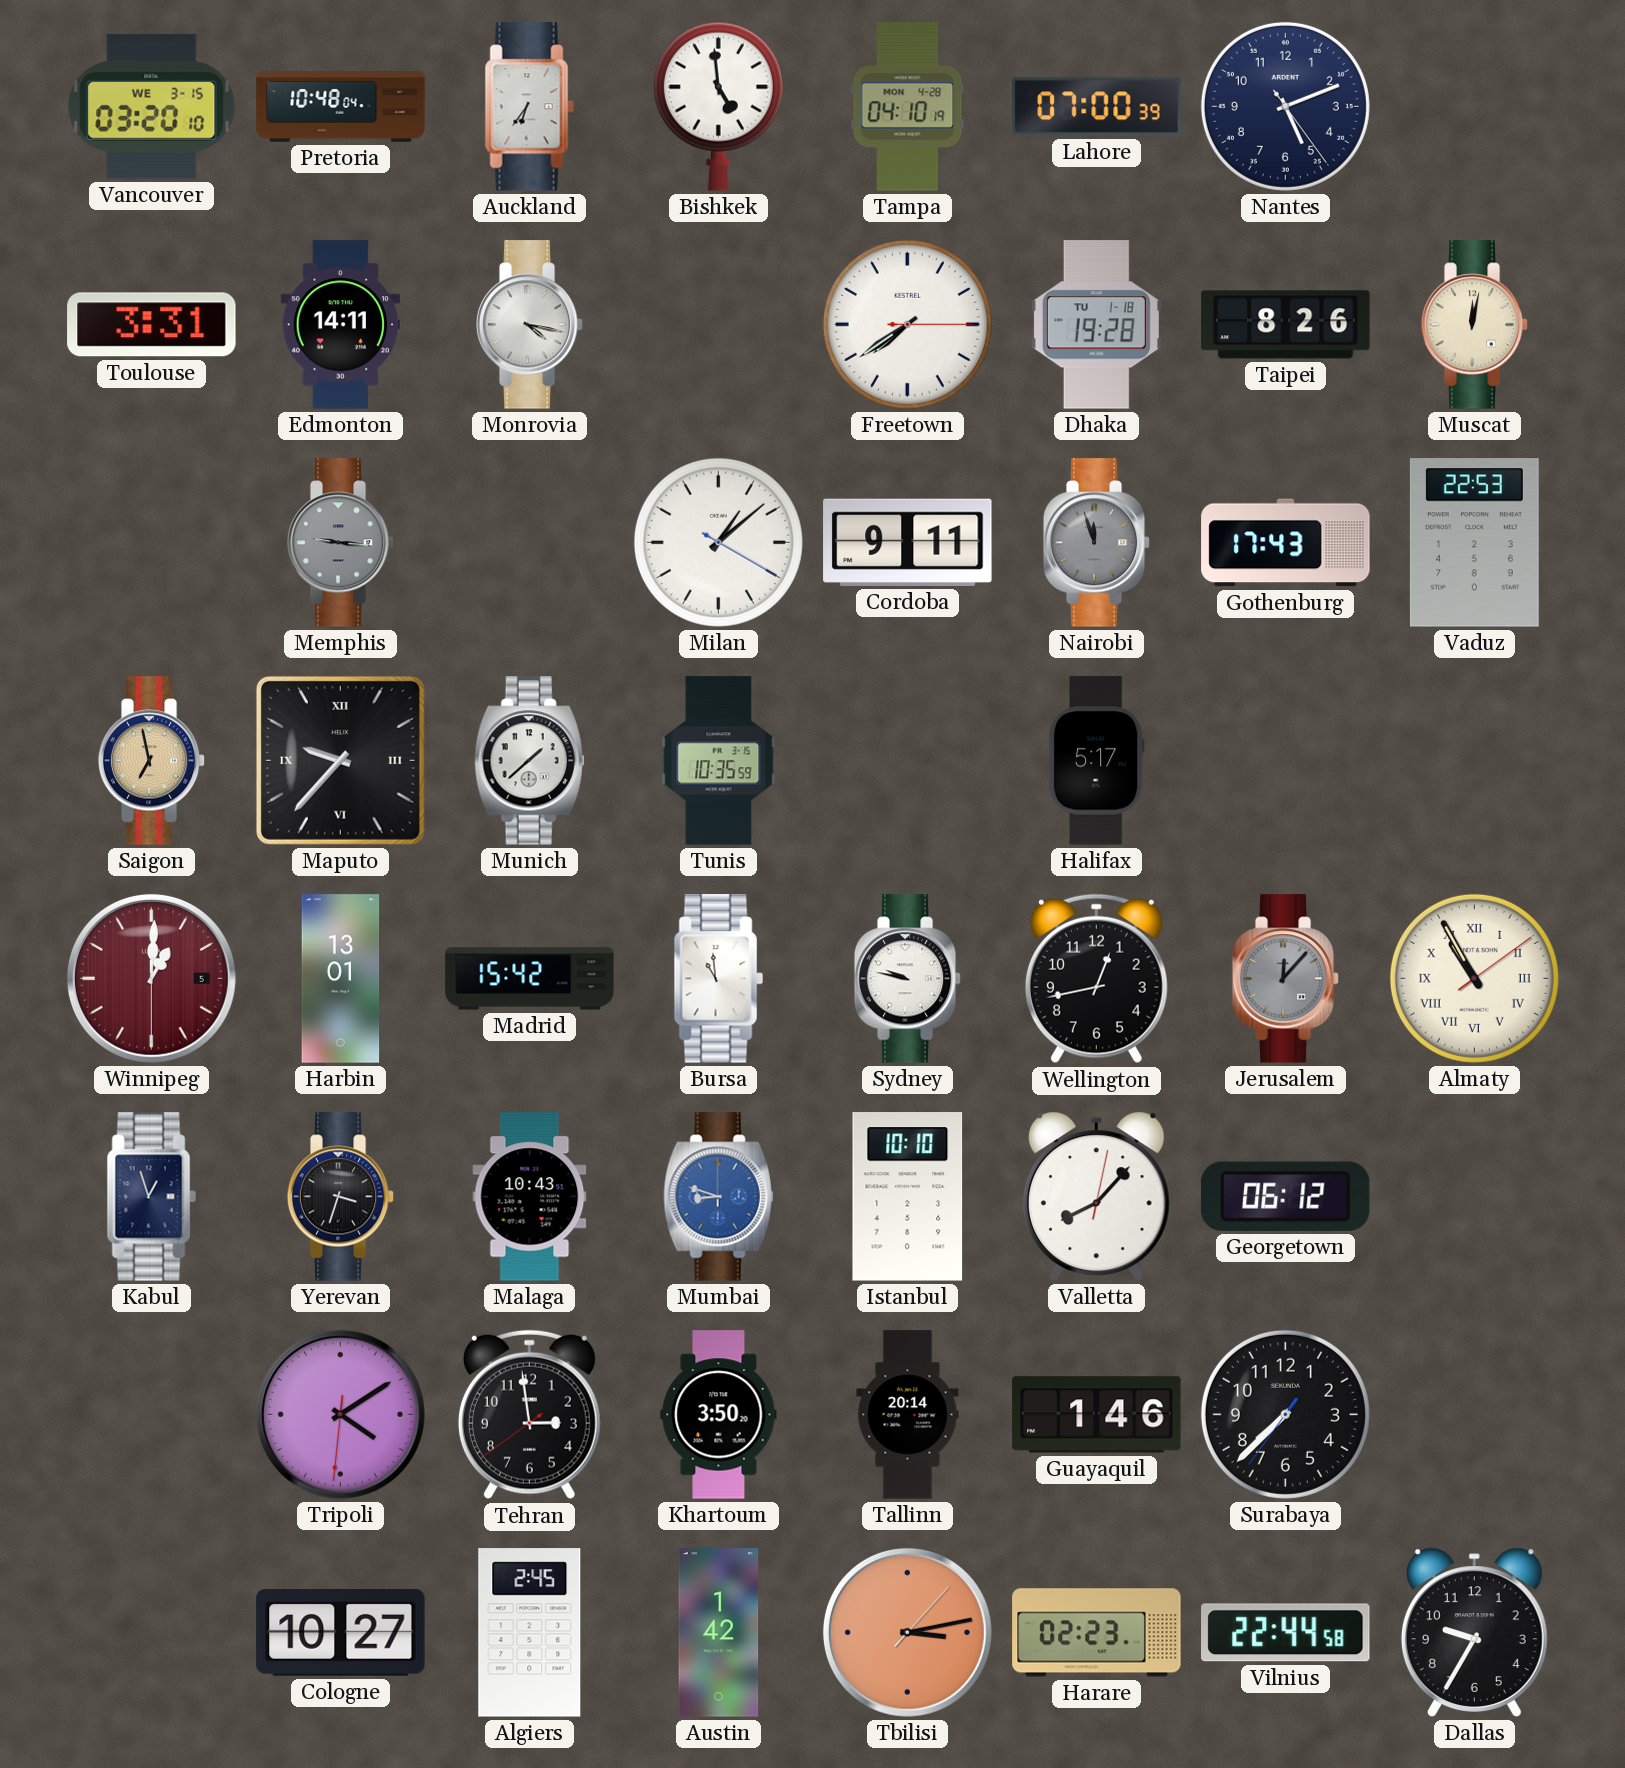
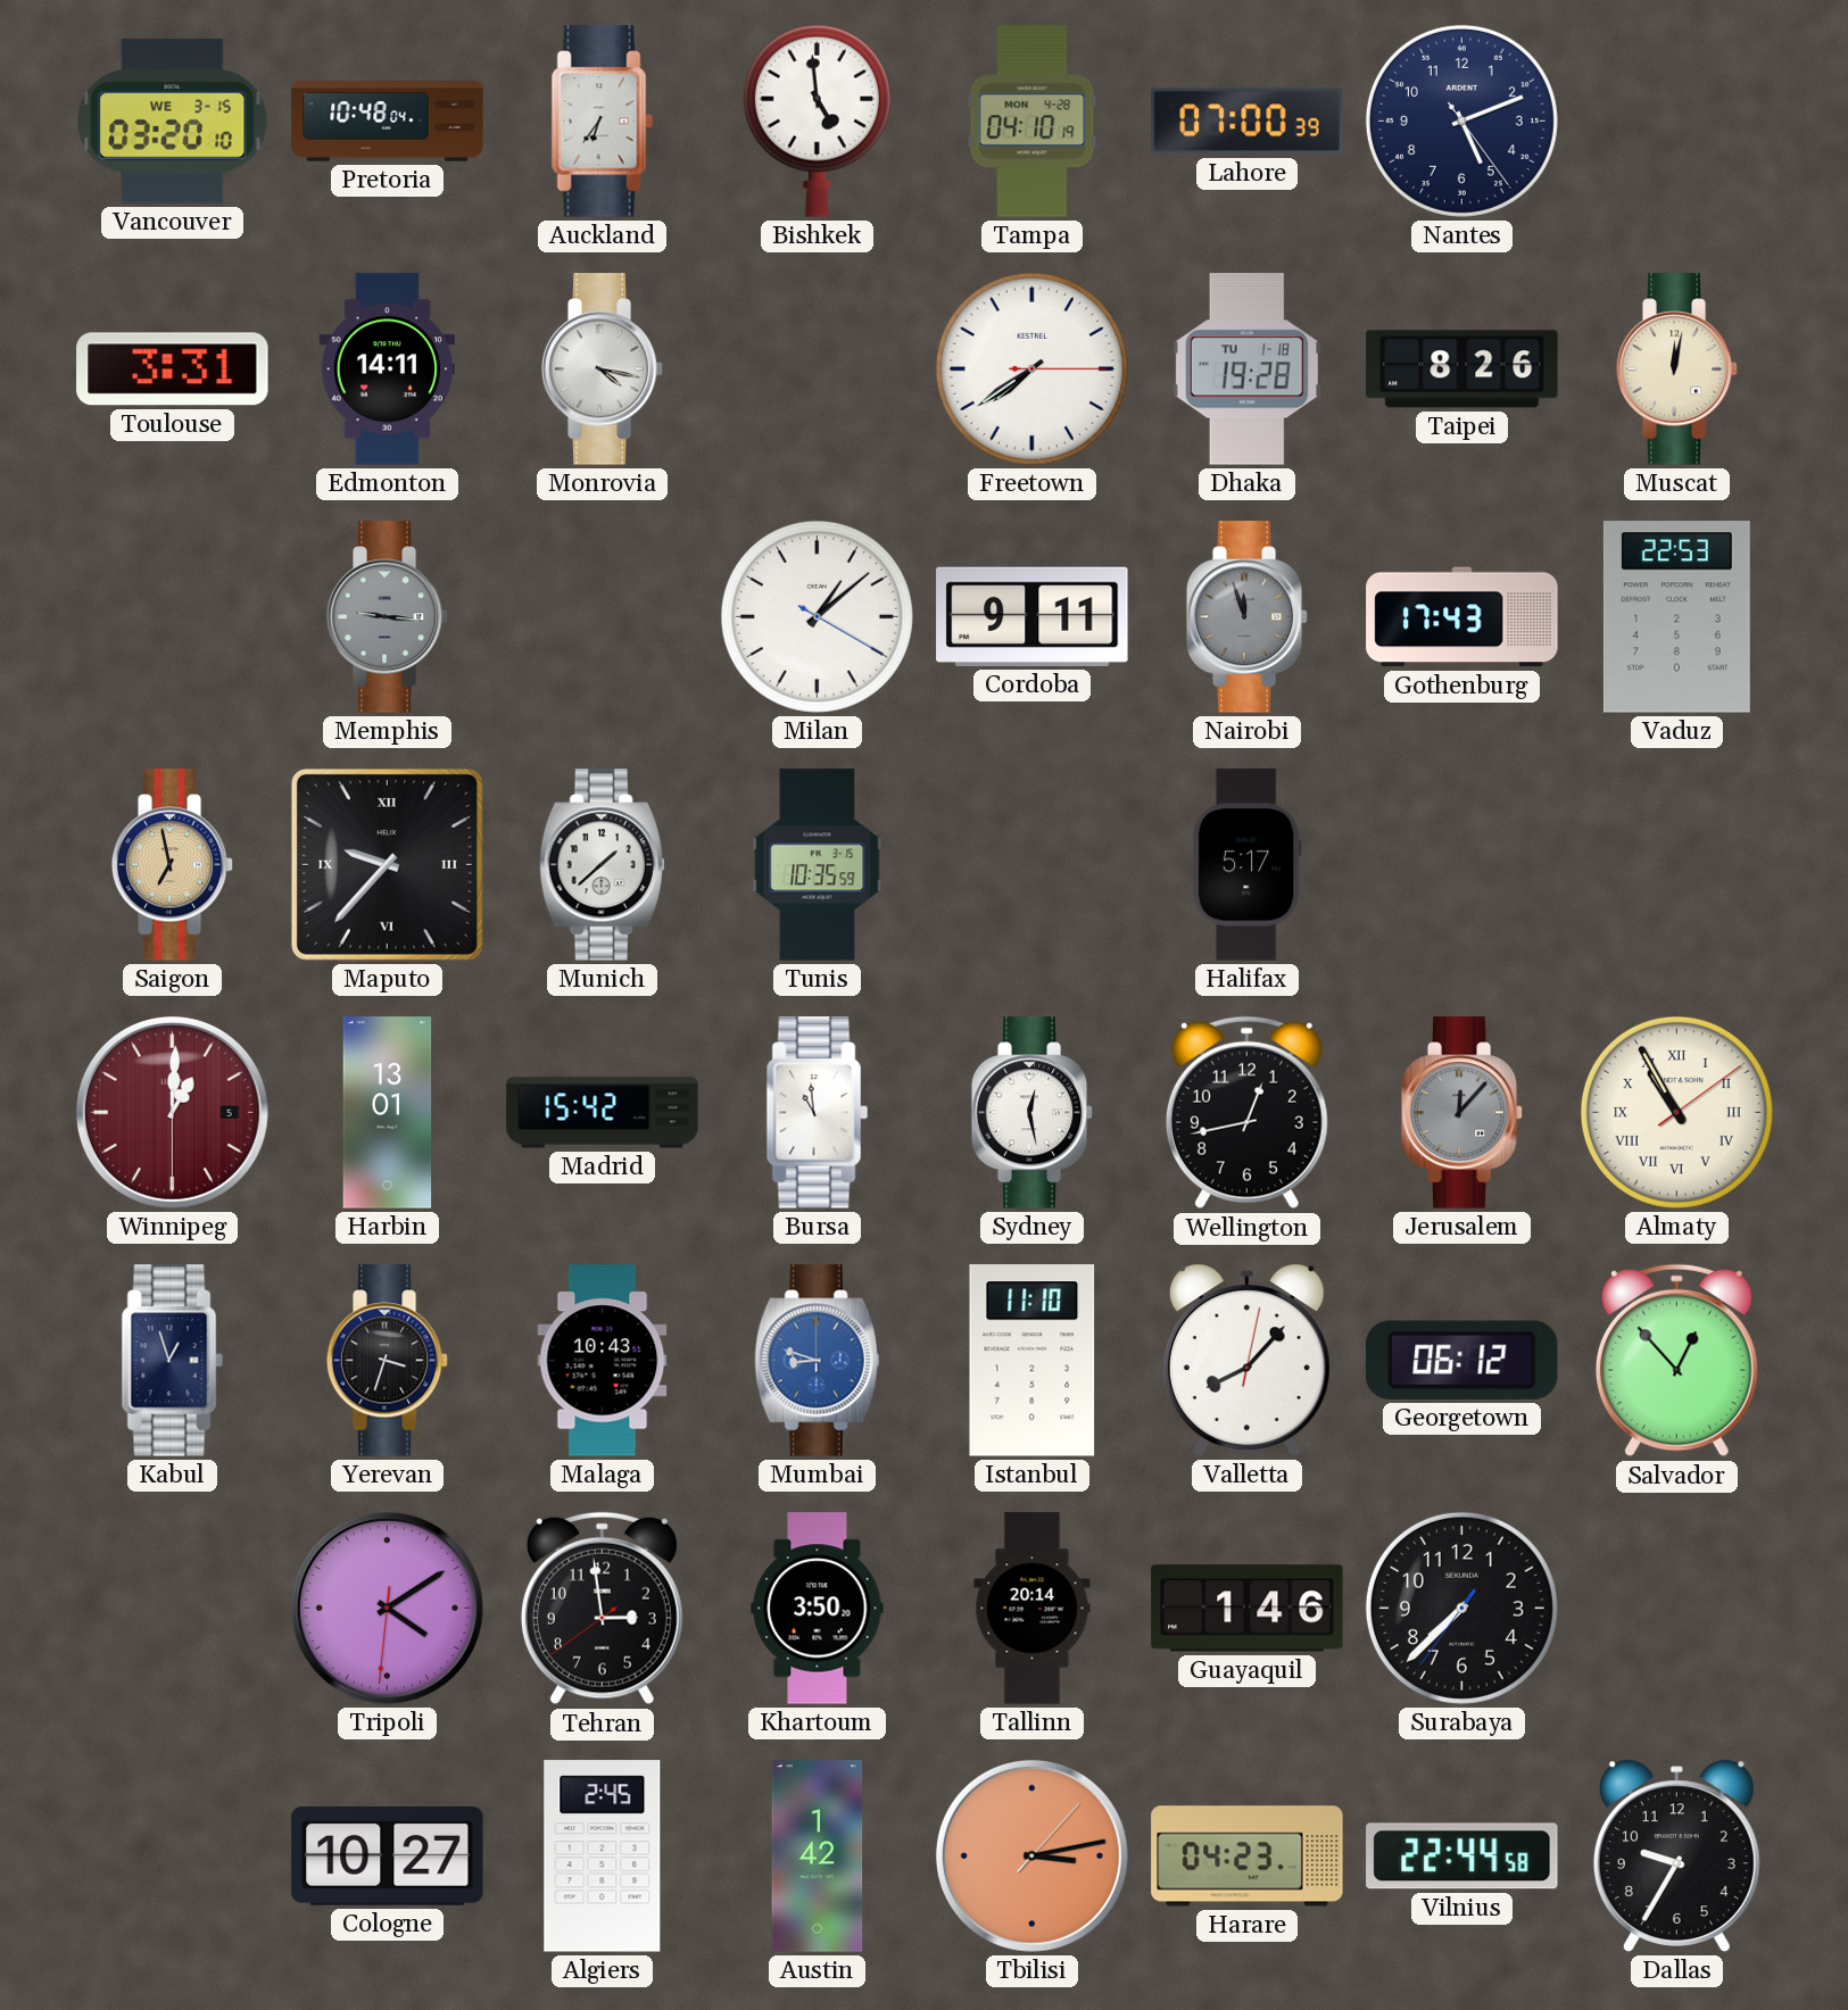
Sydney: 9:47 -> 12:28
Istanbul: 10:10 -> 11:10
Salvador: none -> 12:53
Harare: 02:23 -> 04:23
